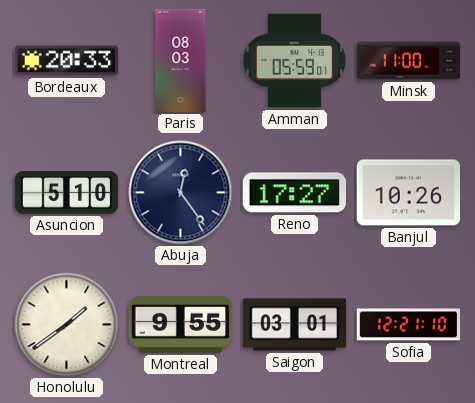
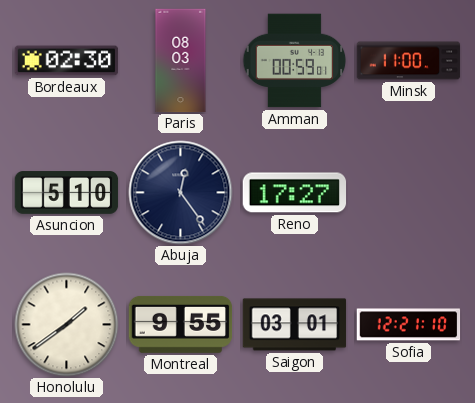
Bordeaux: 20:33 -> 02:30
Amman: 05:59 -> 00:59
Banjul: 10:26 -> none
